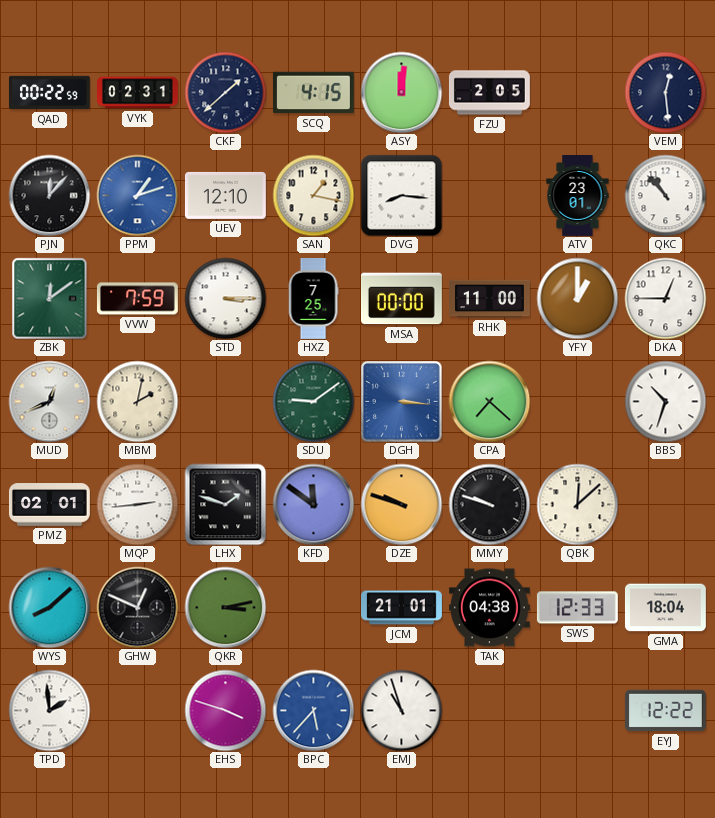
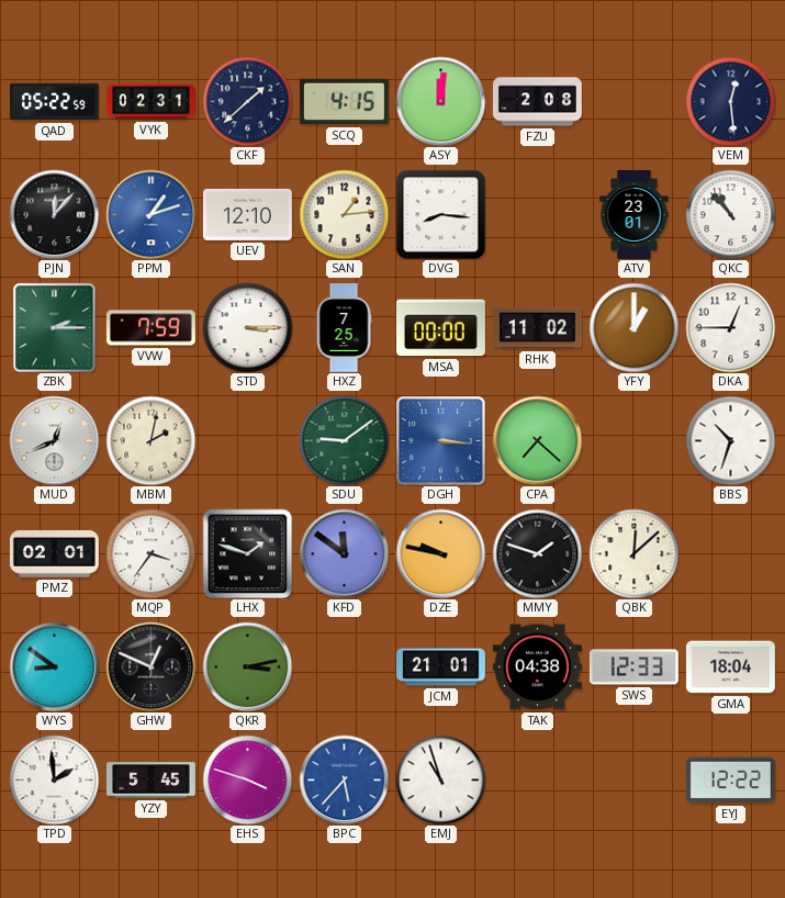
QAD: 00:22 -> 05:22
FZU: 2:05 -> 2:08
SAN: 1:17 -> 1:14
ZBK: 12:09 -> 2:15
RHK: 11:00 -> 11:02
MQP: 2:44 -> 3:36
DZE: 9:48 -> 9:47
MMY: 9:48 -> 1:48
WYS: 8:08 -> 8:51
YZY: none -> 5:45
